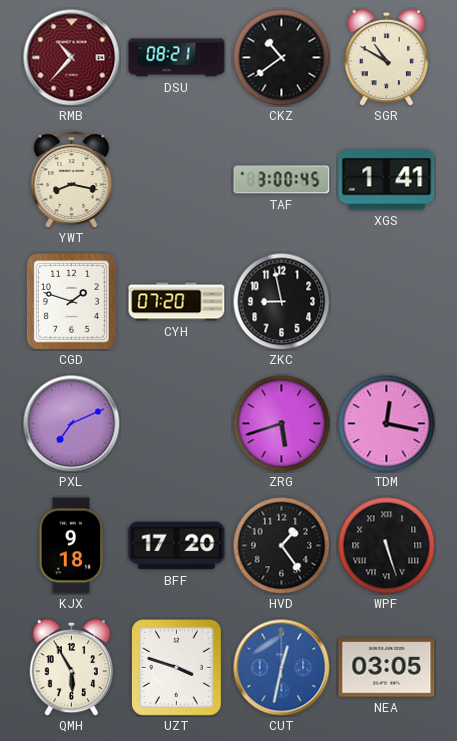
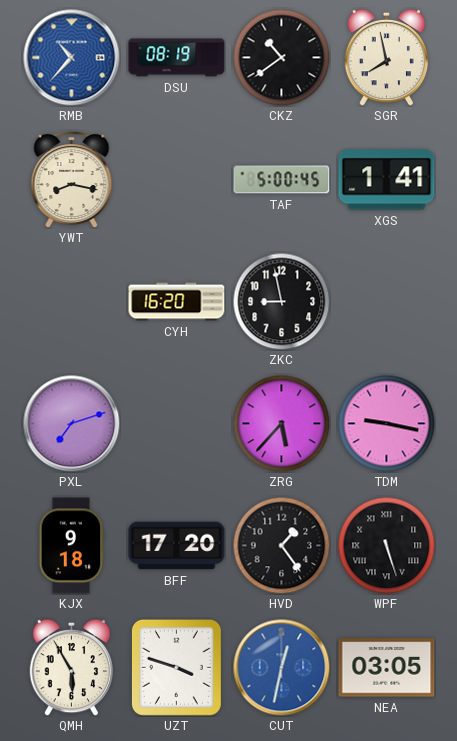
RMB dial: burgundy -> blue
DSU: 08:21 -> 08:19
SGR: 10:50 -> 7:58
TAF: 3:00 -> 5:00
CGD: 1:48 -> none
CYH: 07:20 -> 16:20
PXL: 7:11 -> 7:12
ZRG: 5:42 -> 5:37
TDM: 12:17 -> 9:17
